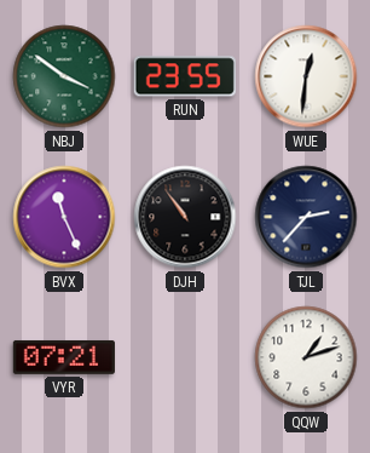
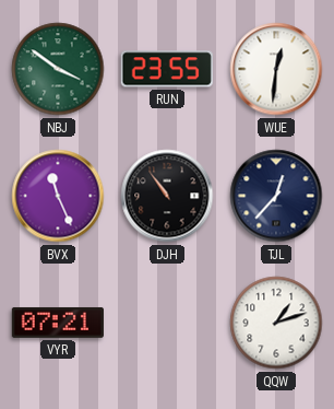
TJL: 2:37 -> 12:37
